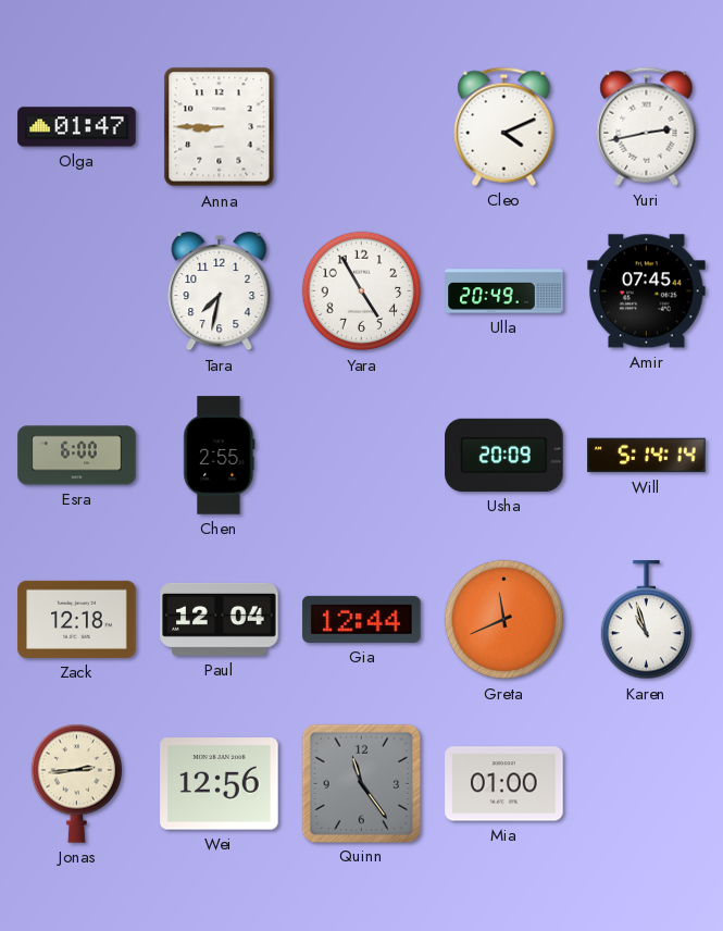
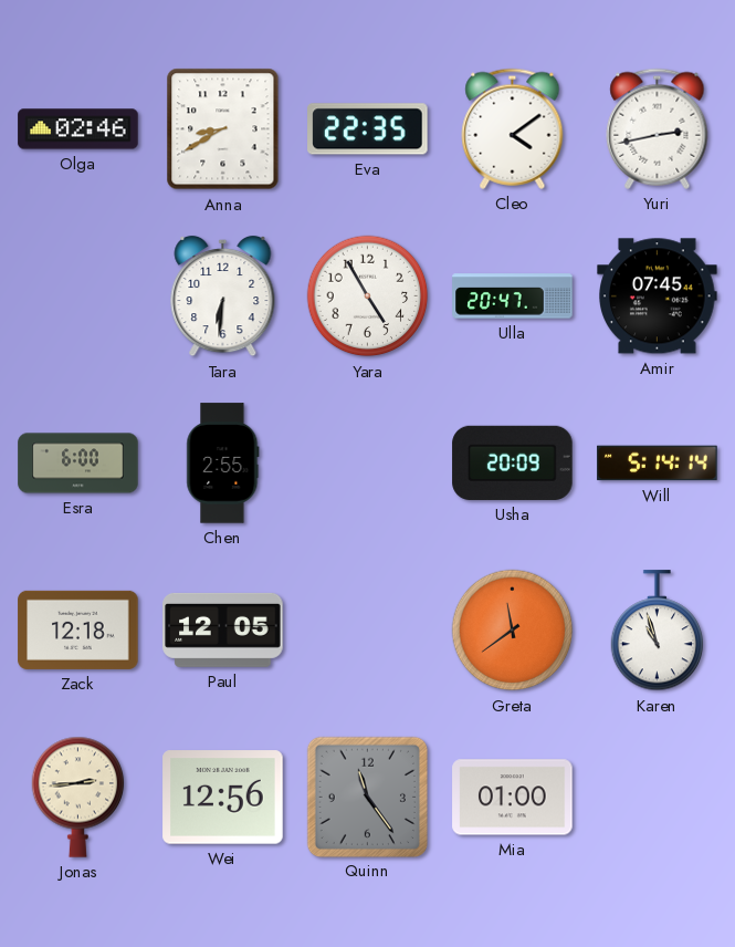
Olga: 01:47 -> 02:46
Anna: 8:45 -> 8:40
Eva: none -> 22:35
Cleo: 4:11 -> 4:09
Tara: 7:32 -> 6:31
Ulla: 20:49 -> 20:47
Paul: 12:04 -> 12:05
Gia: 12:44 -> none
Greta: 11:41 -> 11:39
